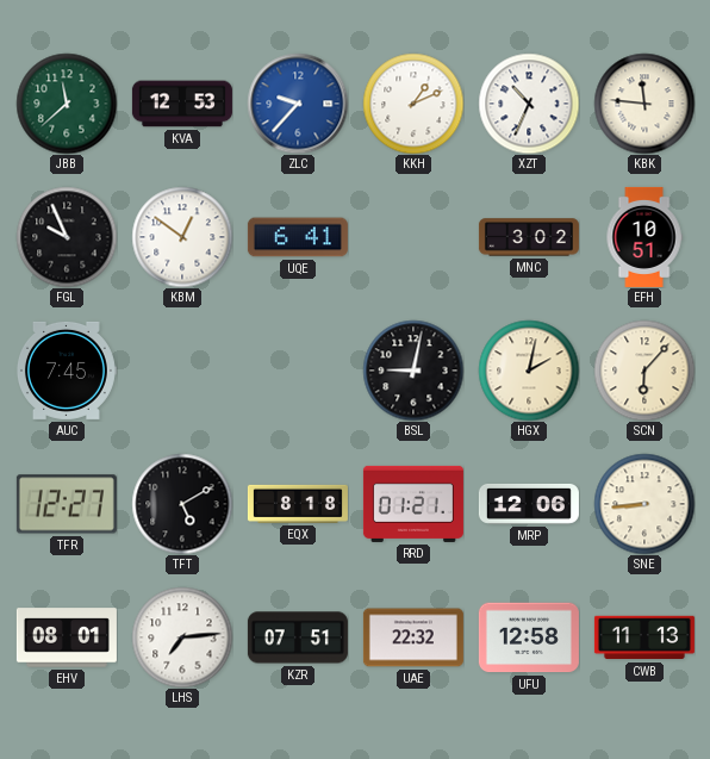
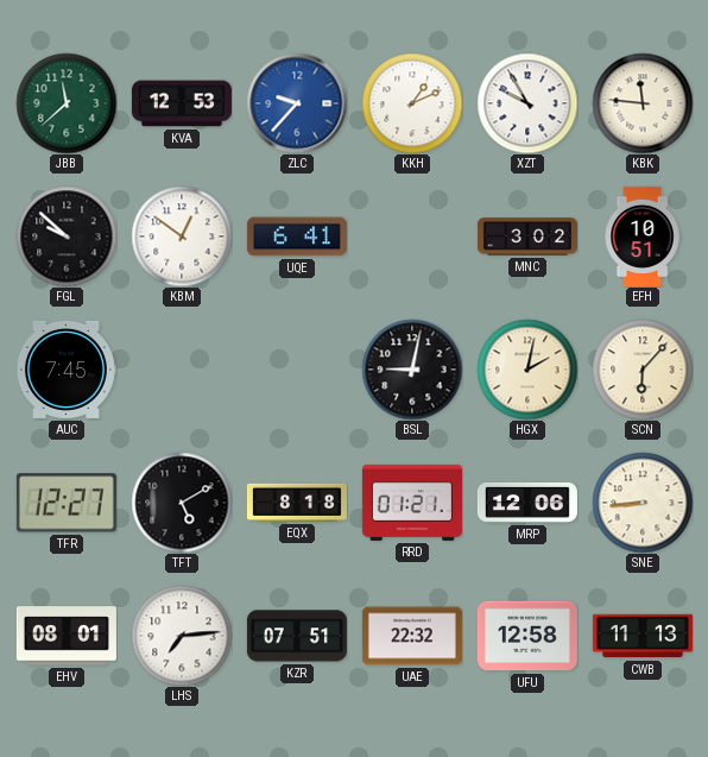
XZT: 10:34 -> 9:55
FGL: 9:56 -> 9:52
